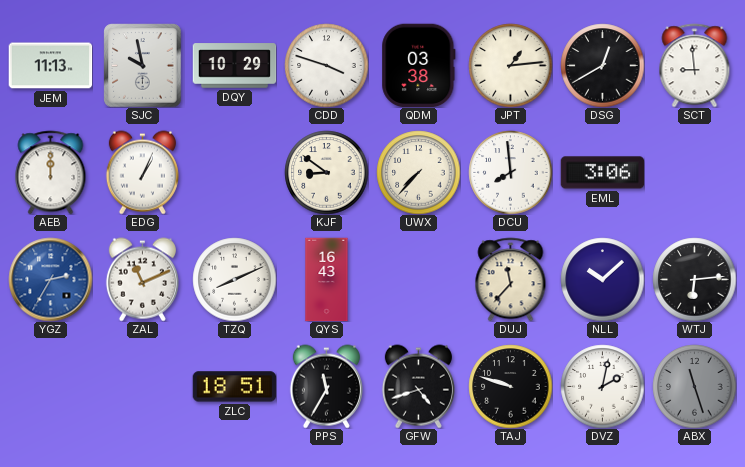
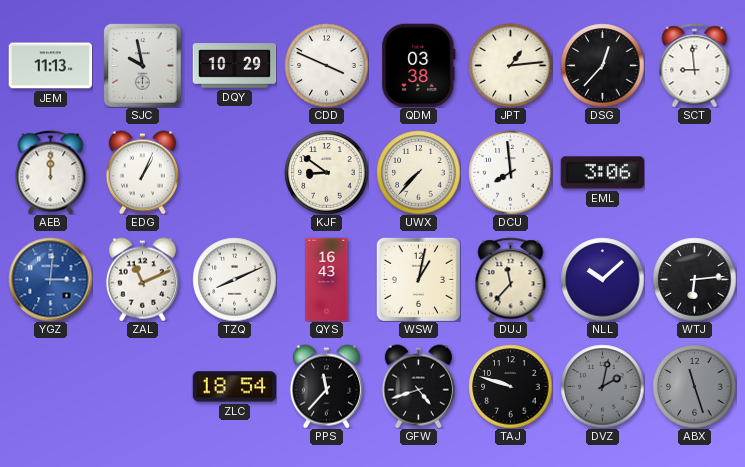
CDD: 3:48 -> 3:49
DSG: 12:40 -> 12:37
YGZ: 2:35 -> 3:01
WSW: none -> 1:02
ZLC: 18:51 -> 18:54
PPS: 11:35 -> 11:37
DVZ dial: white -> grey
